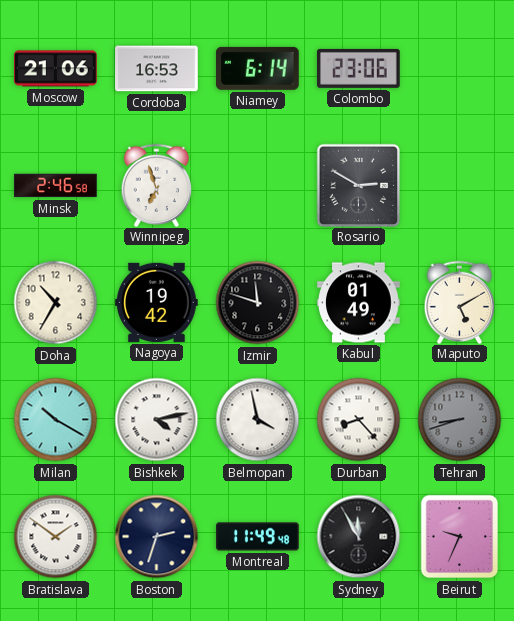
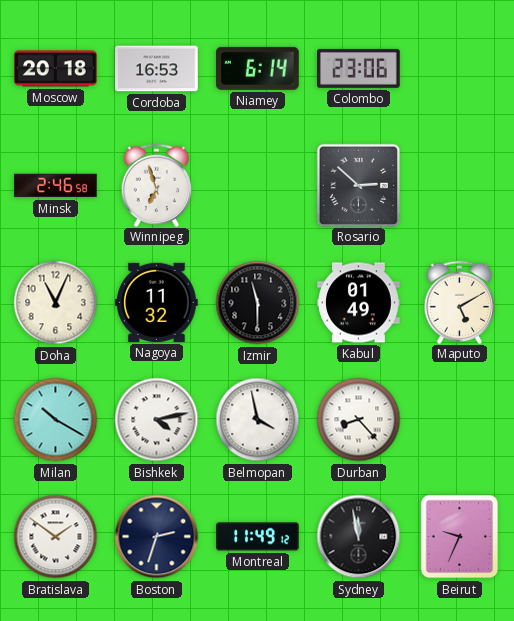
Moscow: 21:06 -> 20:18
Rosario: 2:50 -> 2:52
Doha: 10:35 -> 11:04
Nagoya: 19:42 -> 11:32
Izmir: 11:48 -> 11:30
Tehran: 8:42 -> none
Montreal: 11:49:48 -> 11:49:12
Sydney: 11:55 -> 11:58
